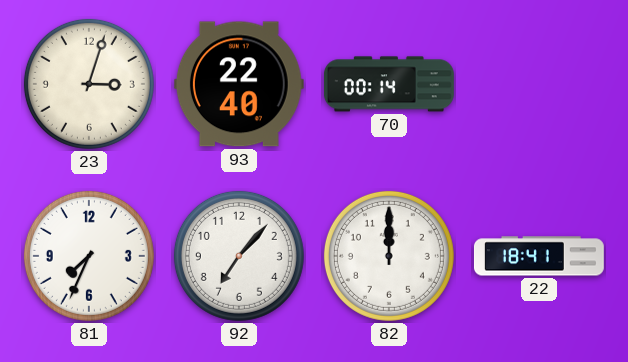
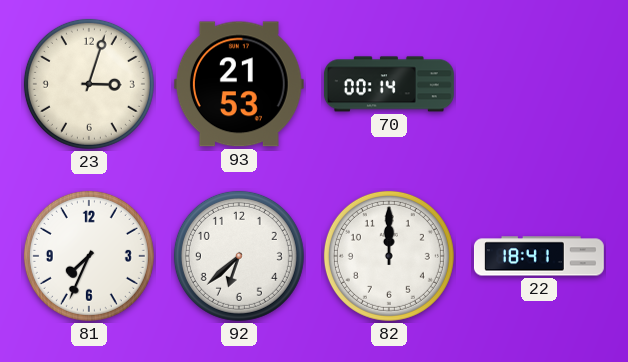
93: 22:40 -> 21:53
92: 7:07 -> 6:38
